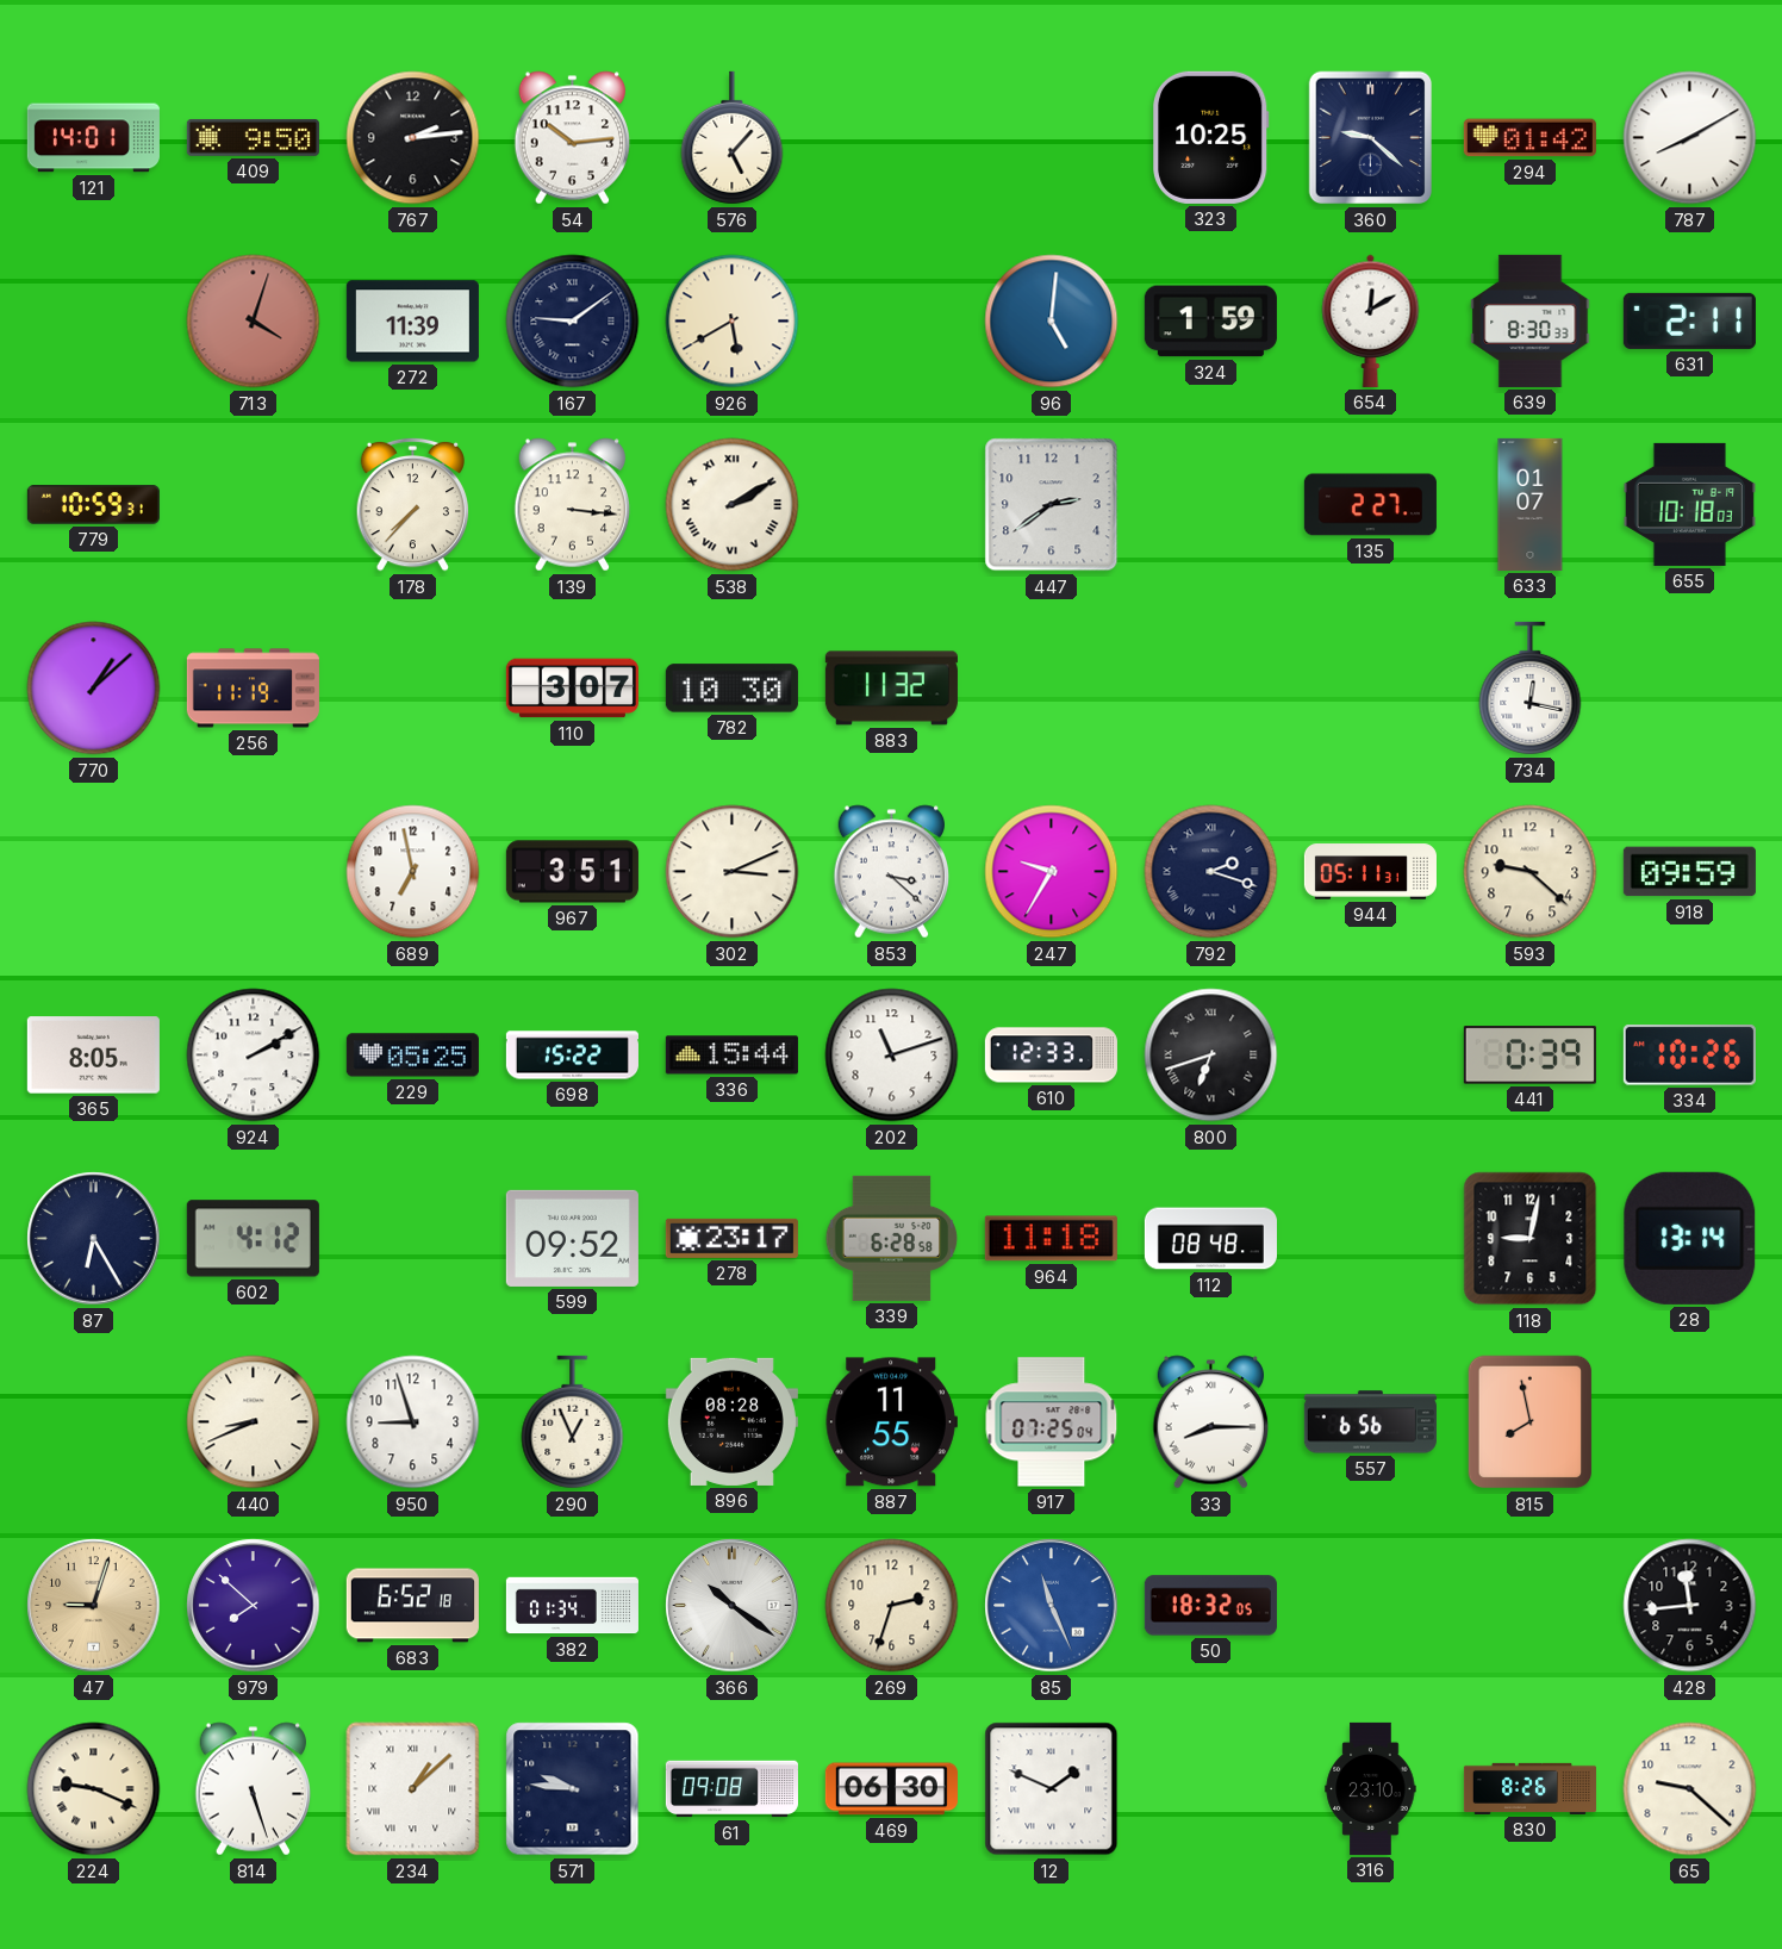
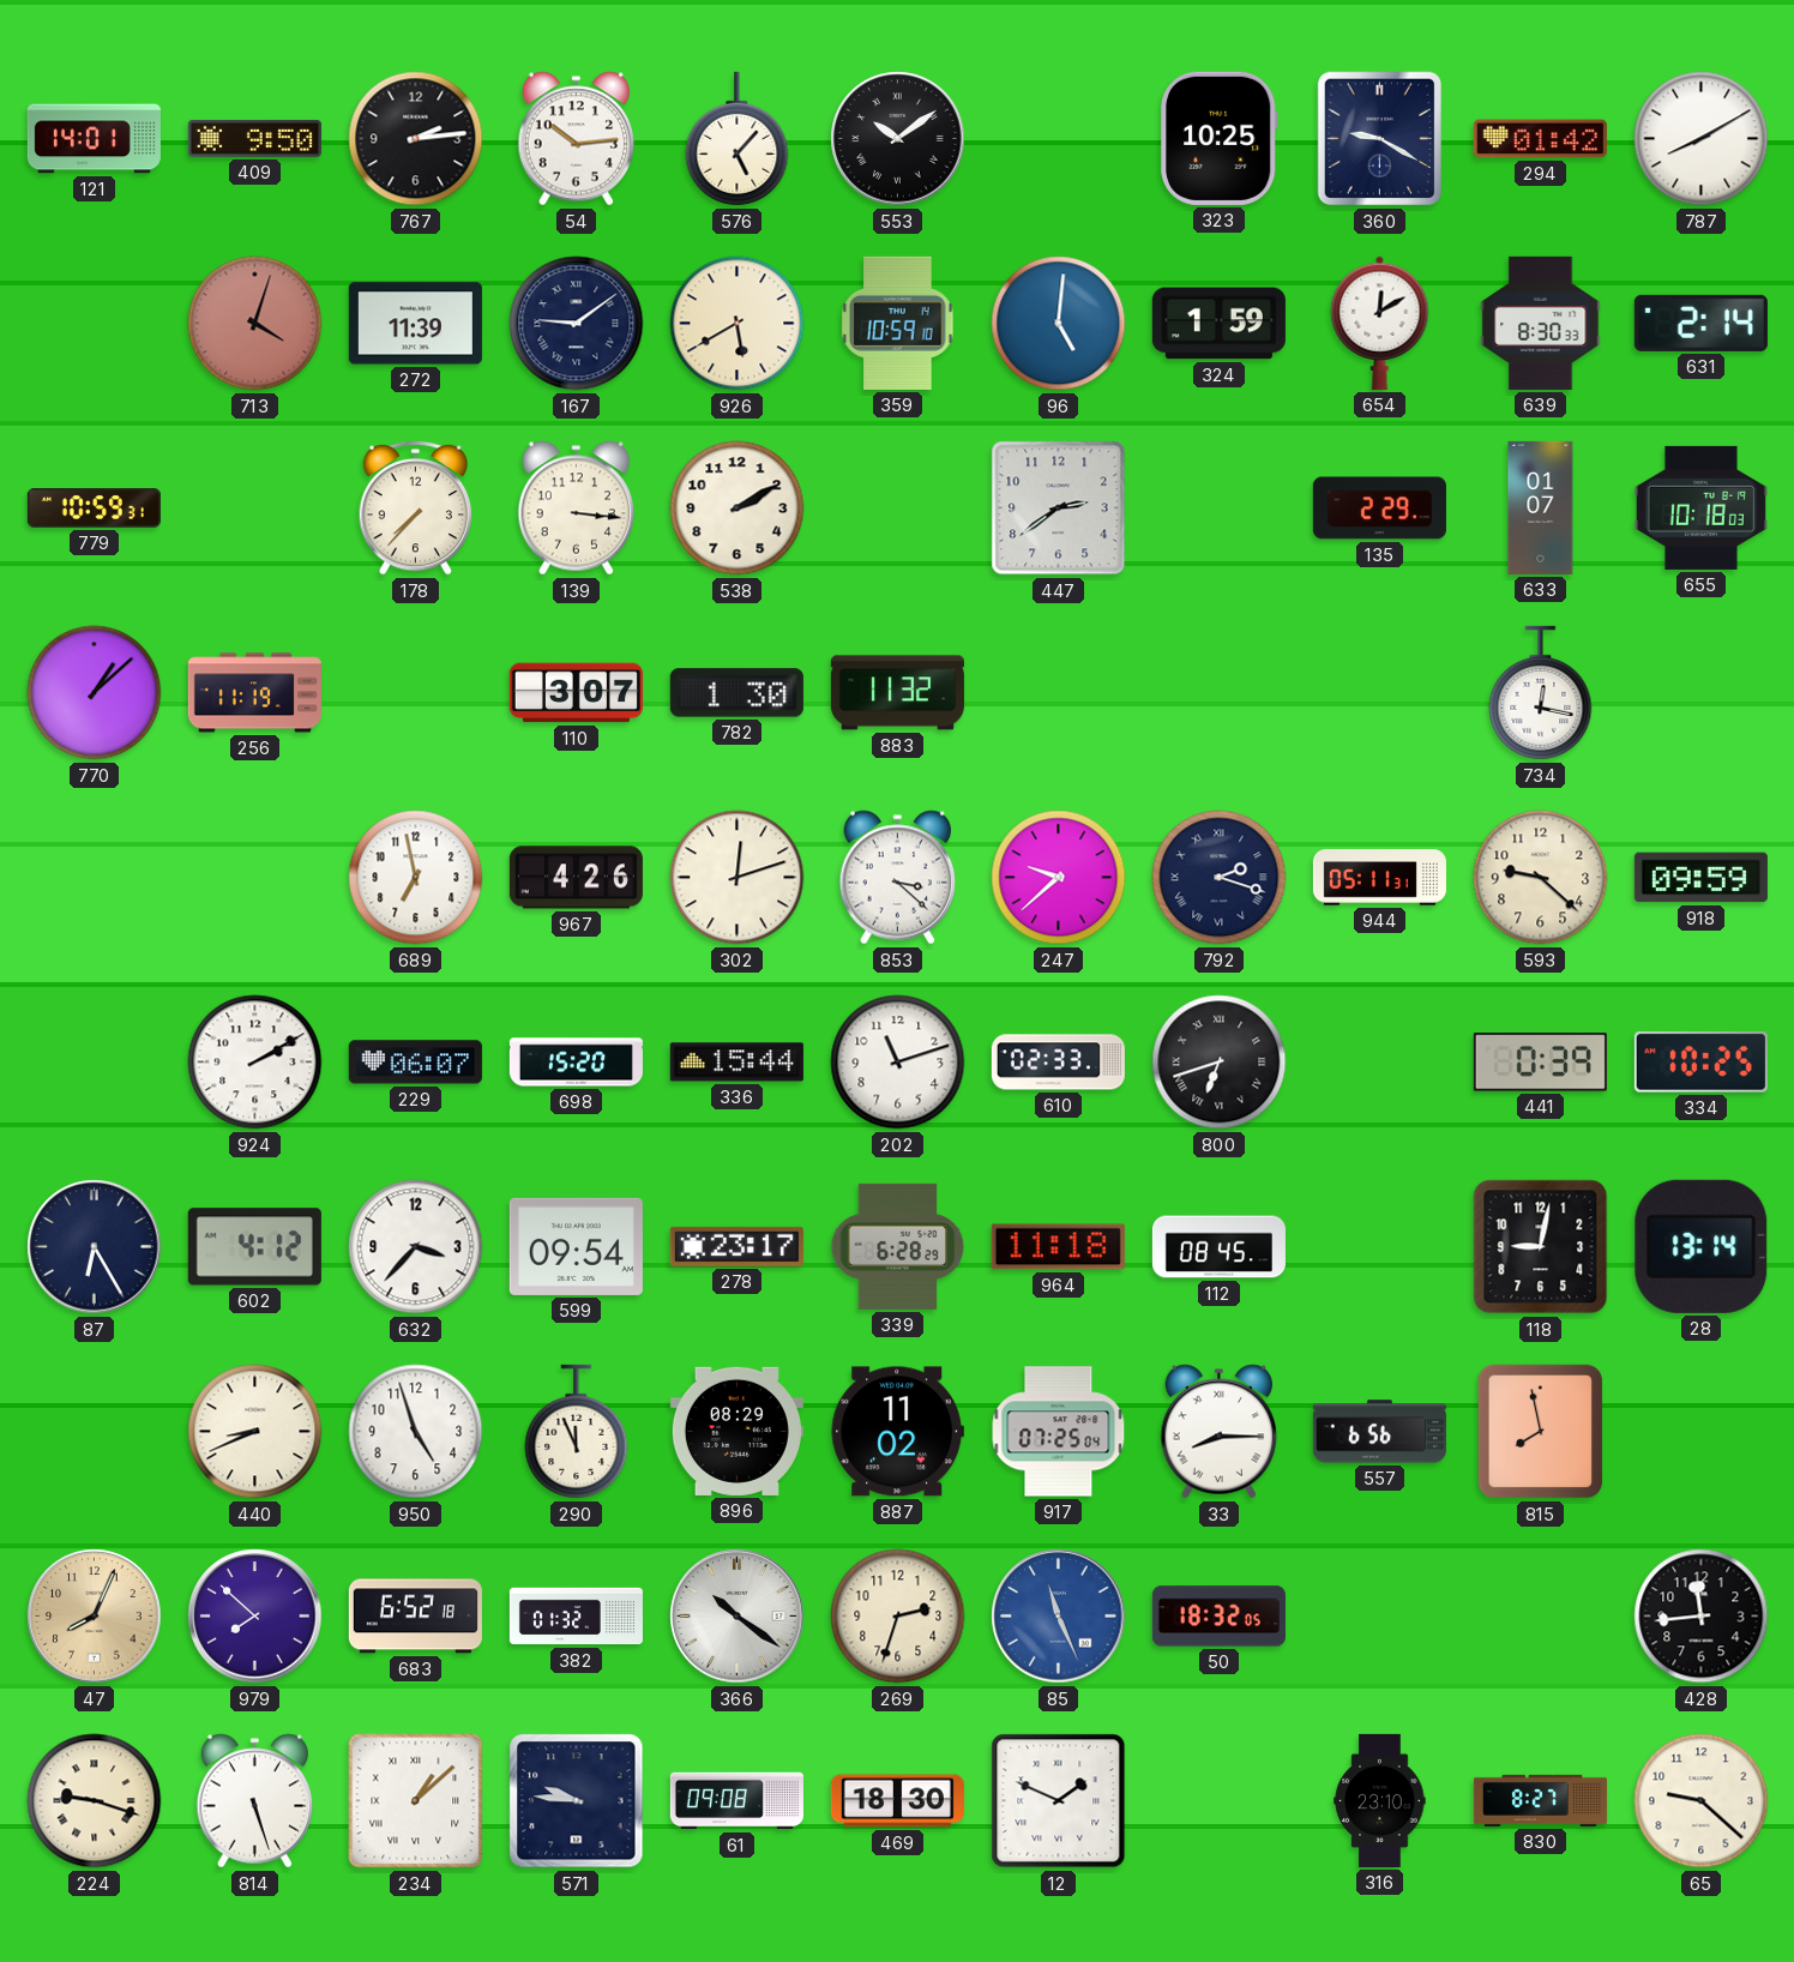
553: none -> 10:09
360: 9:22 -> 9:20
359: none -> 10:59
631: 2:11 -> 2:14
538 numerals: Roman -> Arabic
135: 2:27 -> 2:29
782: 10:30 -> 1:30
967: 3:51 -> 4:26
302: 3:11 -> 12:12
247: 9:35 -> 9:38
365: 8:05 -> none
229: 05:25 -> 06:07
698: 15:22 -> 15:20
610: 12:33 -> 02:33
334: 10:26 -> 10:25
632: none -> 3:37
599: 09:52 -> 09:54
339: 6:28:58 -> 6:28:29
112: 08:48 -> 08:45
950: 8:57 -> 4:57
290: 12:56 -> 11:56
896: 08:28 -> 08:29
887: 11:55 -> 11:02
47: 9:03 -> 8:04
382: 01:34 -> 01:32
224: 9:19 -> 9:18
469: 06:30 -> 18:30
830: 8:26 -> 8:27
